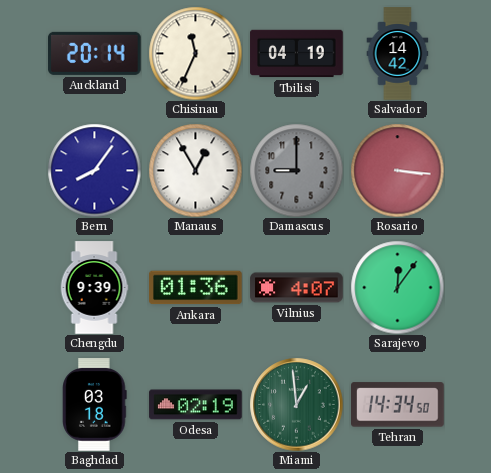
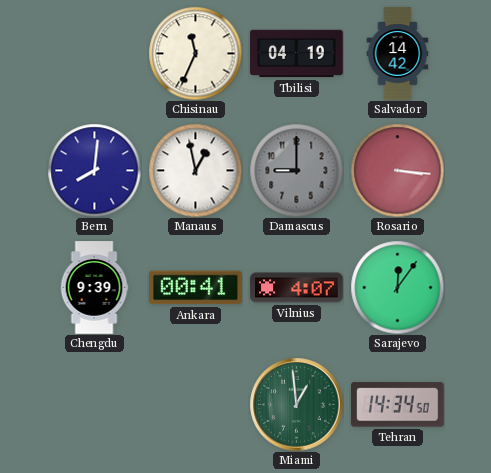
Auckland: 20:14 -> none
Bern: 8:06 -> 8:01
Manaus: 12:55 -> 12:58
Ankara: 01:36 -> 00:41
Baghdad: 03:18 -> none
Odesa: 02:19 -> none
